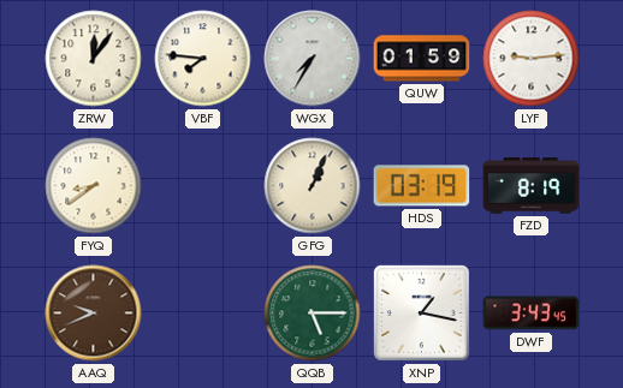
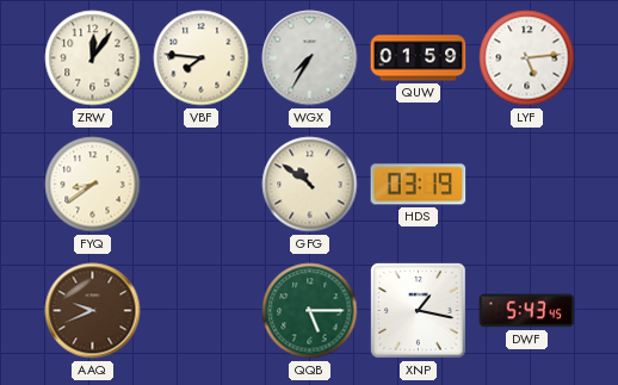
LYF: 9:14 -> 5:14
GFG: 1:04 -> 10:51
FZD: 8:19 -> none
DWF: 3:43 -> 5:43
